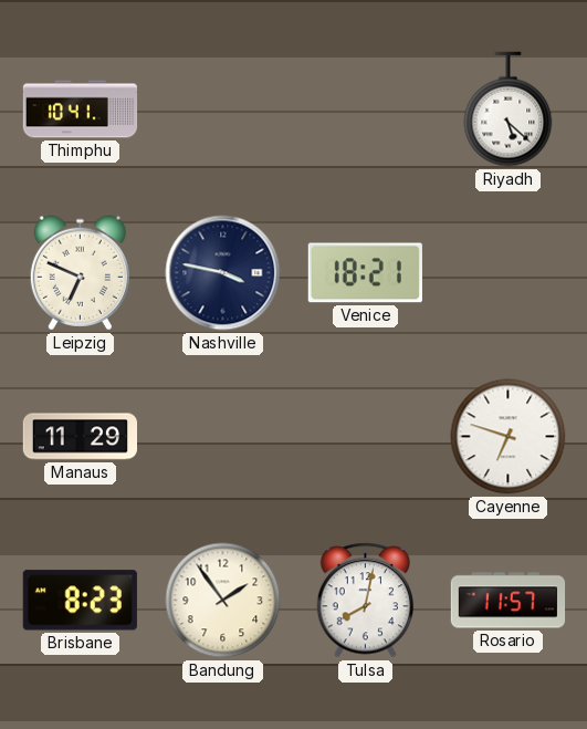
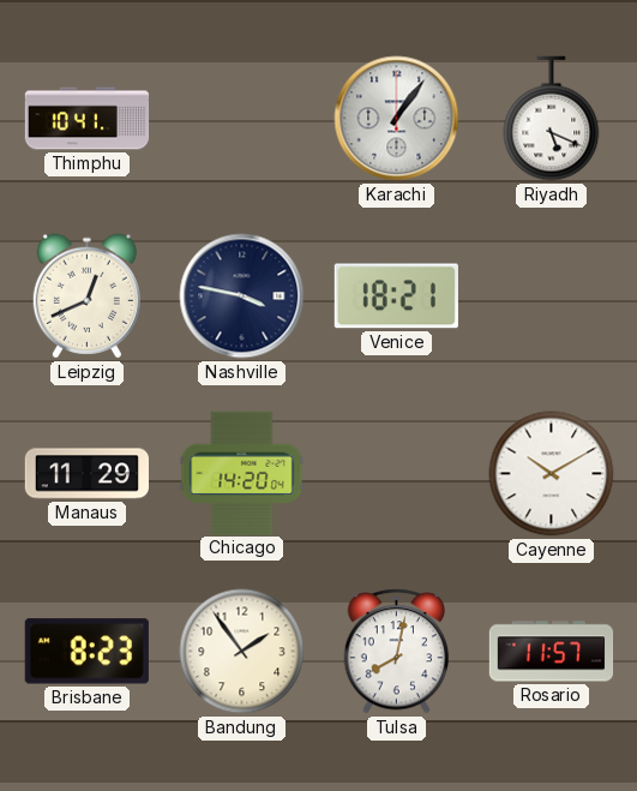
Karachi: none -> 1:06
Riyadh: 5:22 -> 5:19
Leipzig: 6:49 -> 12:41
Chicago: none -> 14:20
Cayenne: 6:48 -> 10:10
